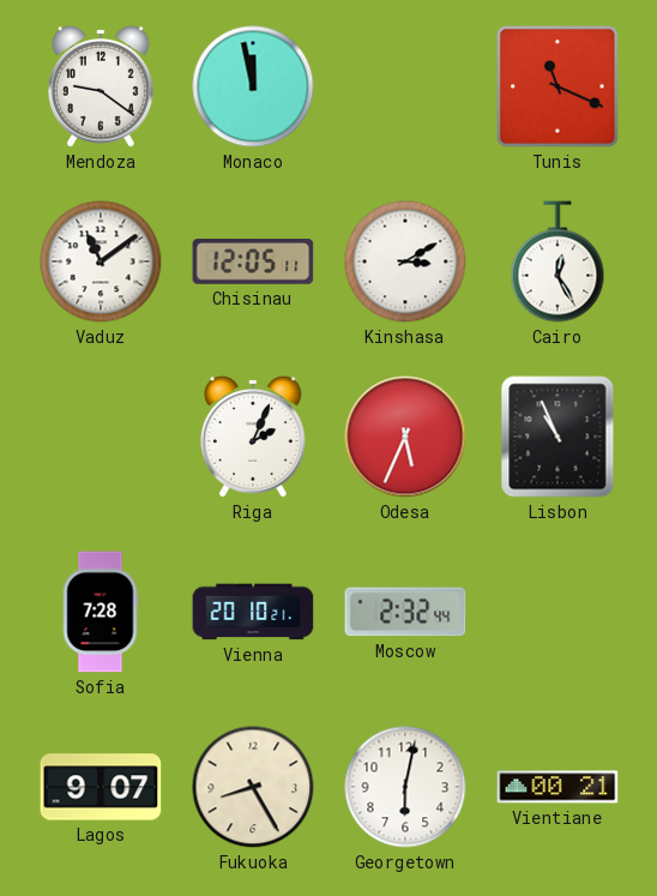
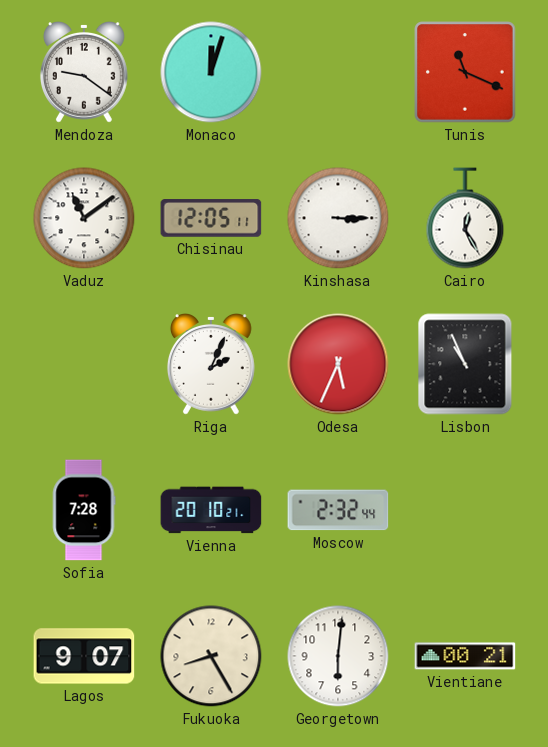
Monaco: 11:58 -> 12:03
Kinshasa: 3:10 -> 3:15
Georgetown: 6:02 -> 6:01
